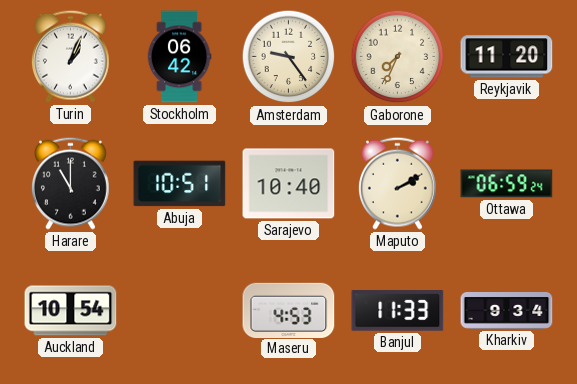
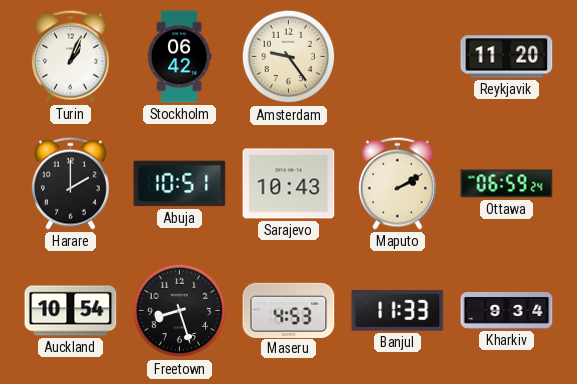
Gaborone: 7:34 -> none
Harare: 11:00 -> 2:00
Sarajevo: 10:40 -> 10:43
Freetown: none -> 8:27
